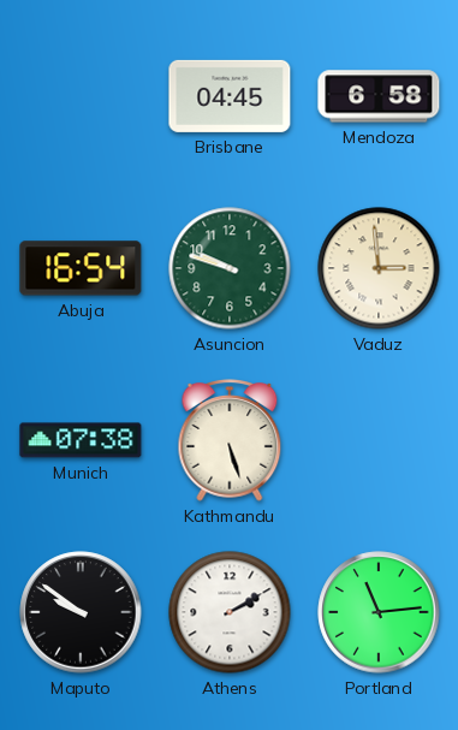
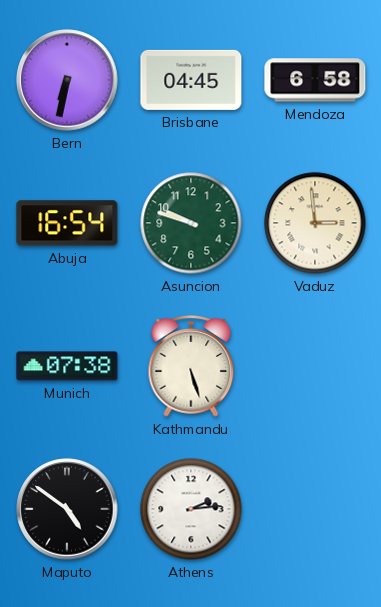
Bern: none -> 6:32
Maputo: 9:51 -> 4:51
Athens: 2:10 -> 2:14
Portland: 11:14 -> none
